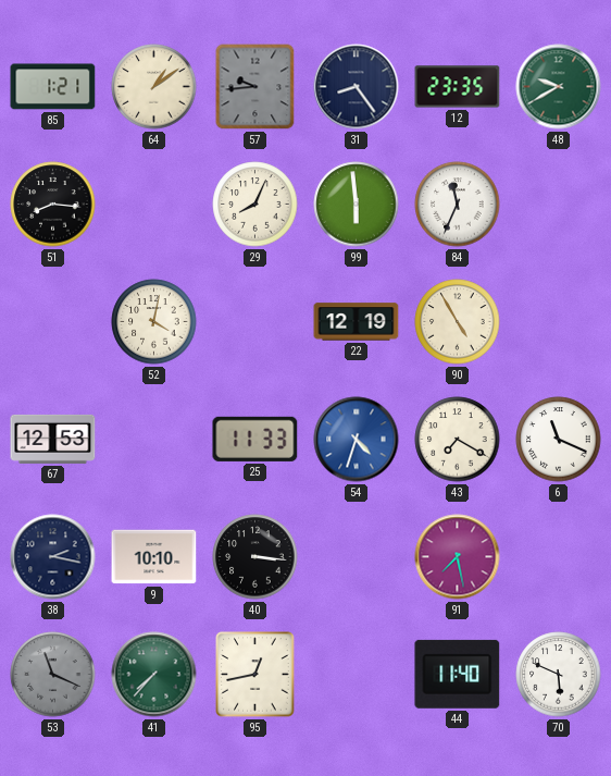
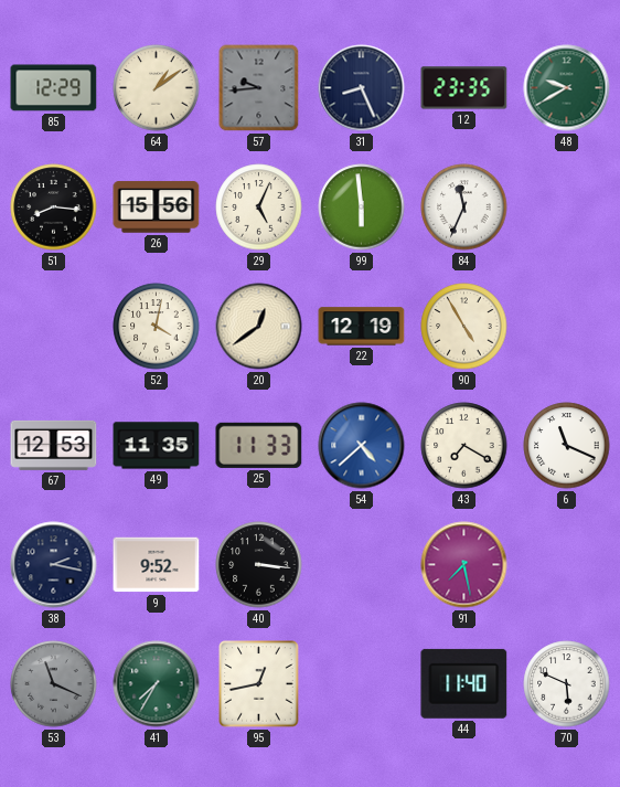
85: 1:21 -> 12:29
31: 8:24 -> 8:26
26: none -> 15:56
29: 8:04 -> 5:04
20: none -> 12:39
49: none -> 11:35
54: 4:33 -> 4:38
9: 10:10 -> 9:52
41: 7:37 -> 7:35
